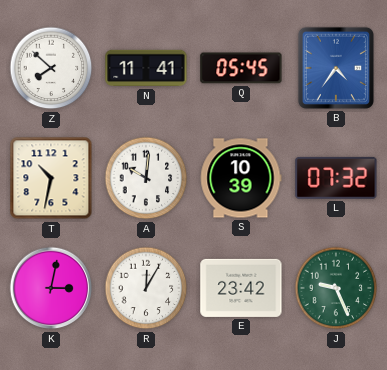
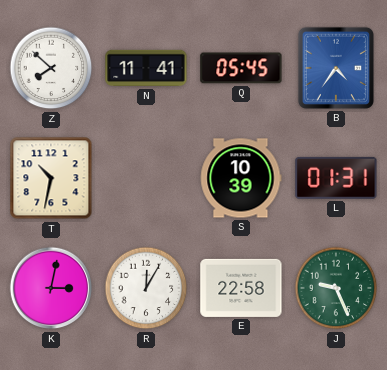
A: 10:01 -> none
L: 07:32 -> 01:31
E: 23:42 -> 22:58
